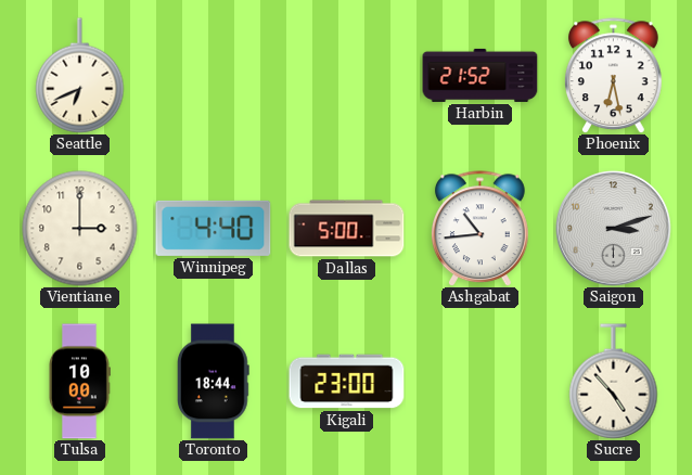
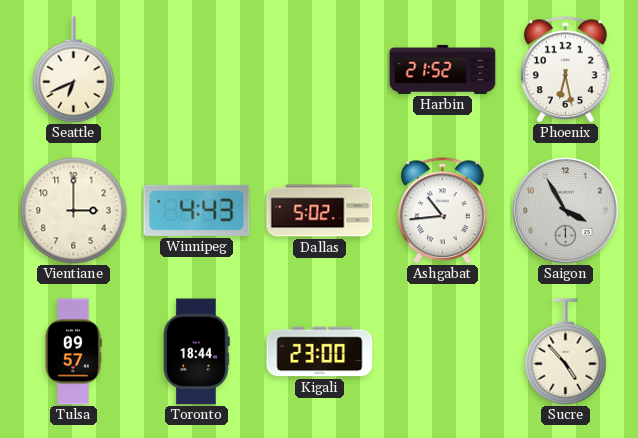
Winnipeg: 4:40 -> 4:43
Dallas: 5:00 -> 5:02
Saigon: 3:12 -> 3:55
Tulsa: 10:00 -> 09:57
